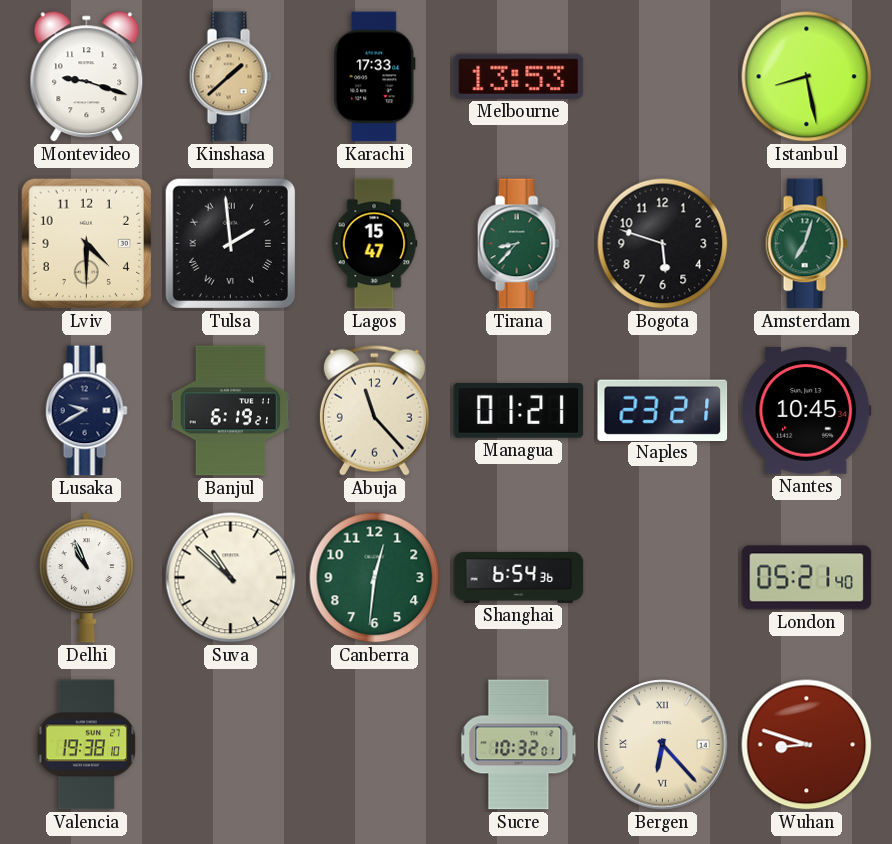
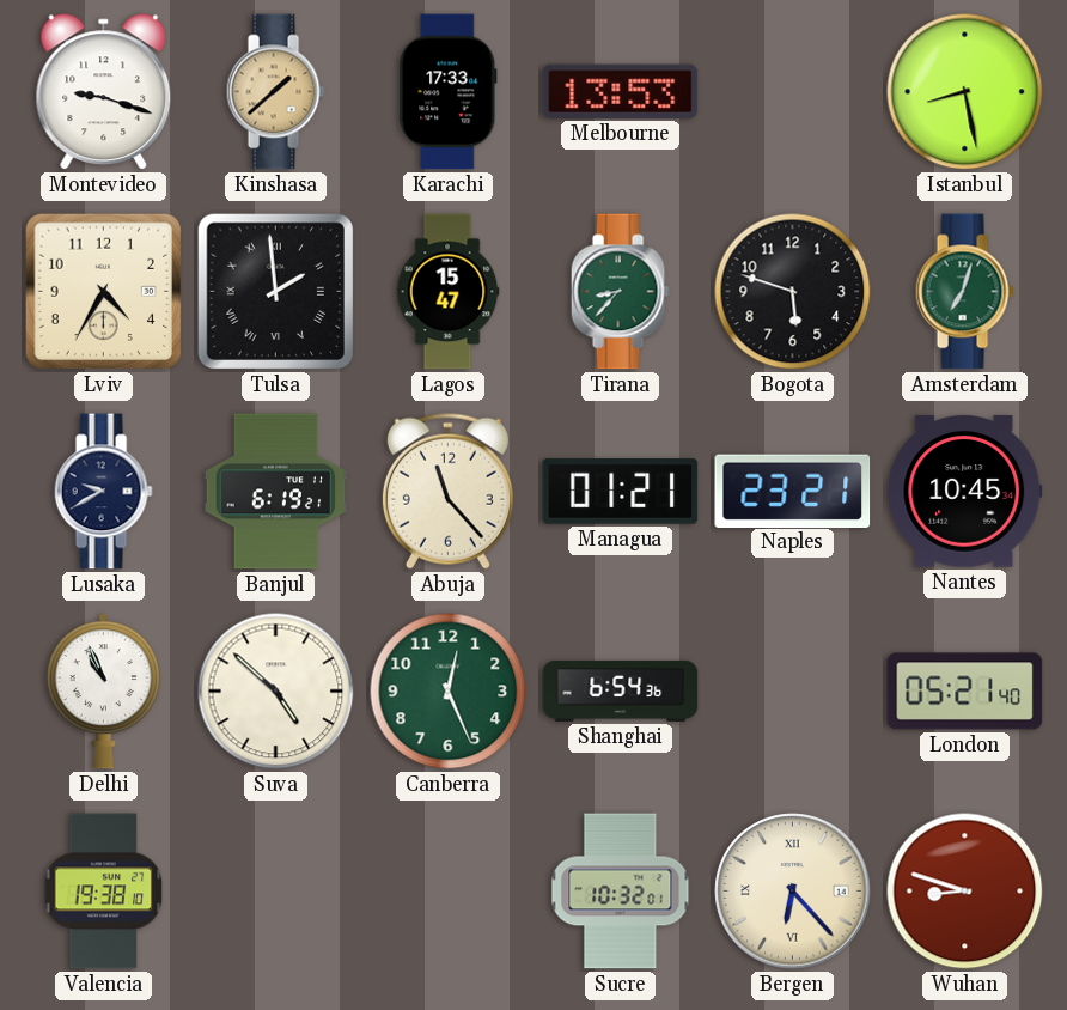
Lviv: 4:30 -> 4:35
Suva: 10:52 -> 4:52
Canberra: 12:31 -> 12:26
